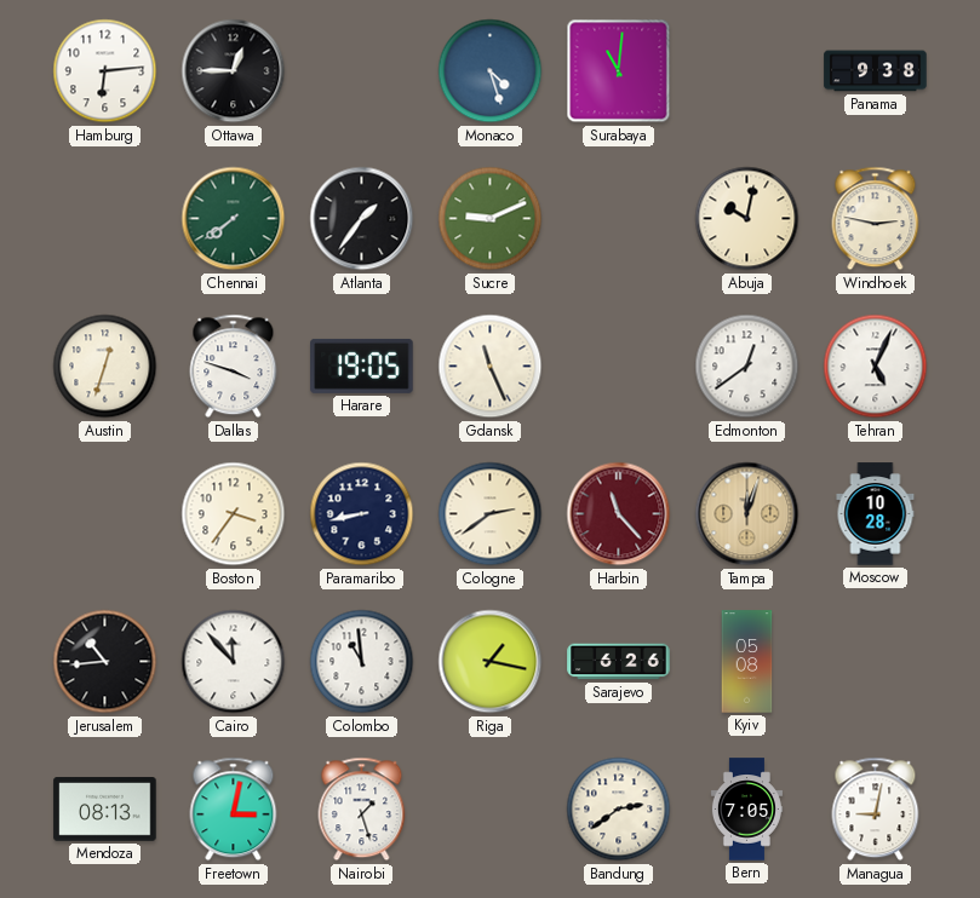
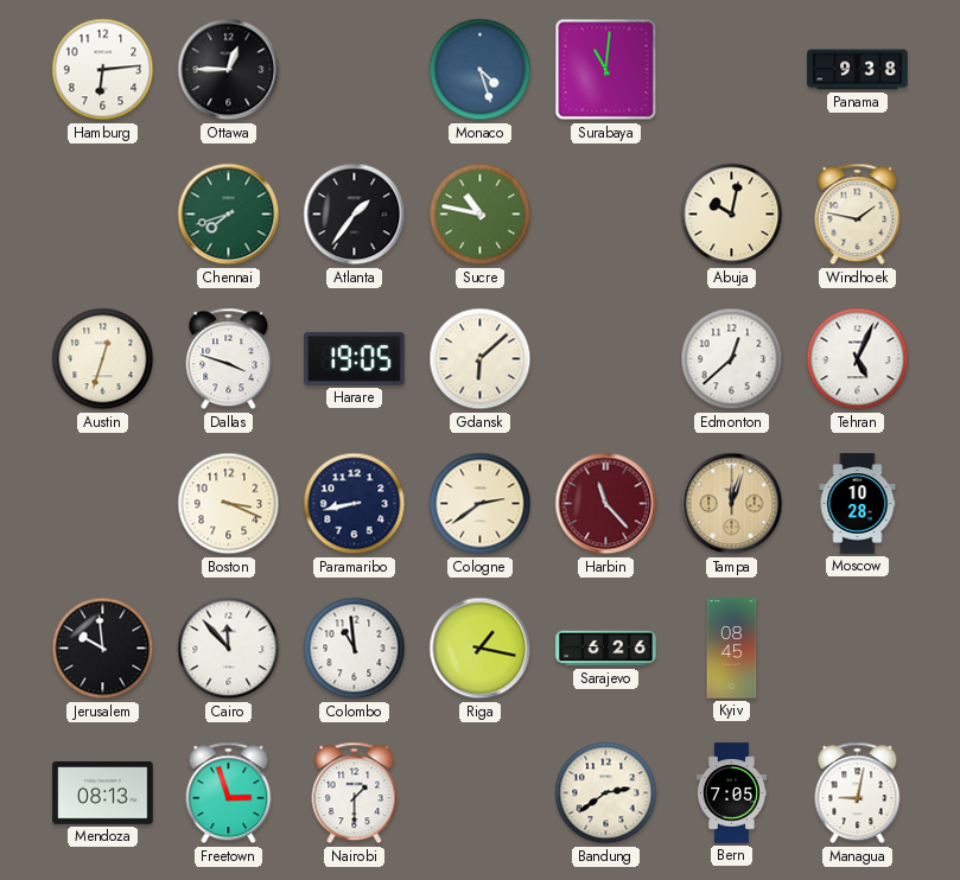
Chennai: 7:39 -> 7:42
Sucre: 9:11 -> 10:47
Windhoek: 2:47 -> 1:47
Gdansk: 11:26 -> 6:08
Edmonton: 12:39 -> 12:38
Boston: 3:36 -> 3:19
Jerusalem: 10:44 -> 9:59
Kyiv: 05:08 -> 08:45
Freetown: 3:02 -> 2:57
Nairobi: 1:27 -> 1:30
